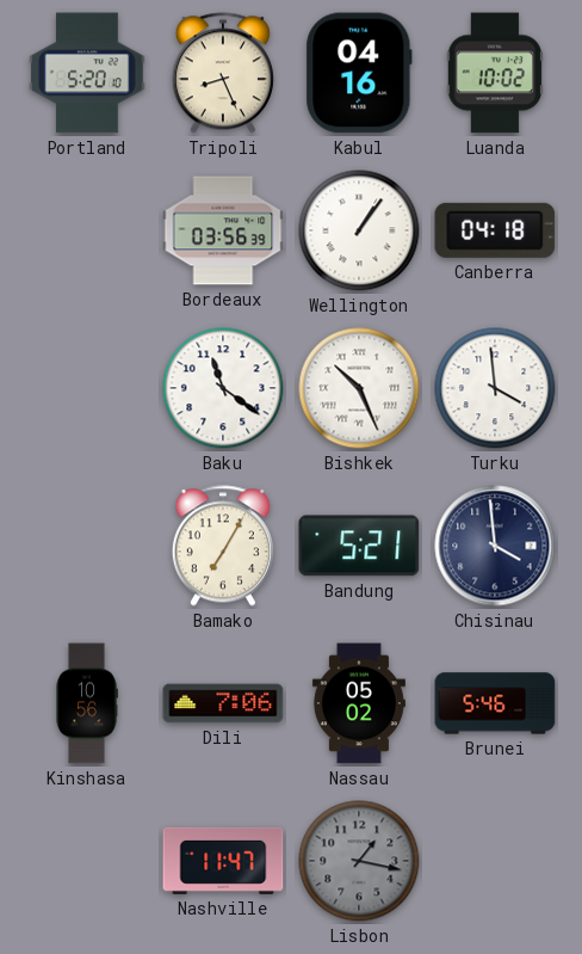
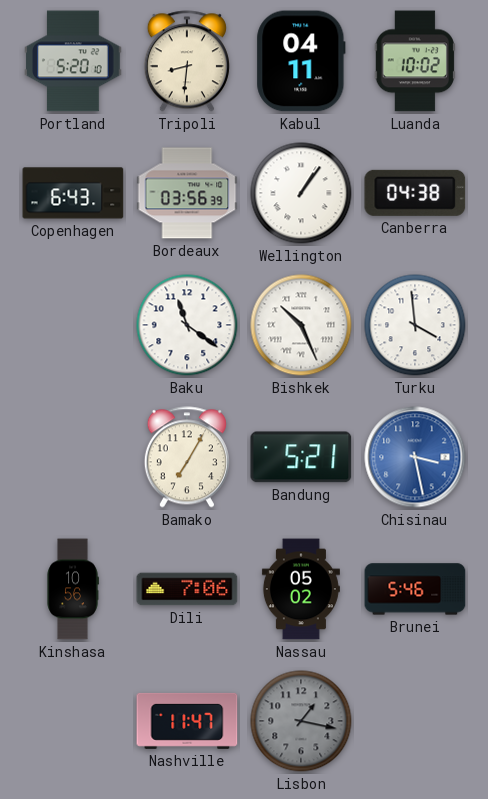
Tripoli: 8:26 -> 8:31
Kabul: 04:16 -> 04:11
Copenhagen: none -> 6:43
Canberra: 04:18 -> 04:38
Chisinau: 3:59 -> 3:28
Chisinau dial: navy -> blue
